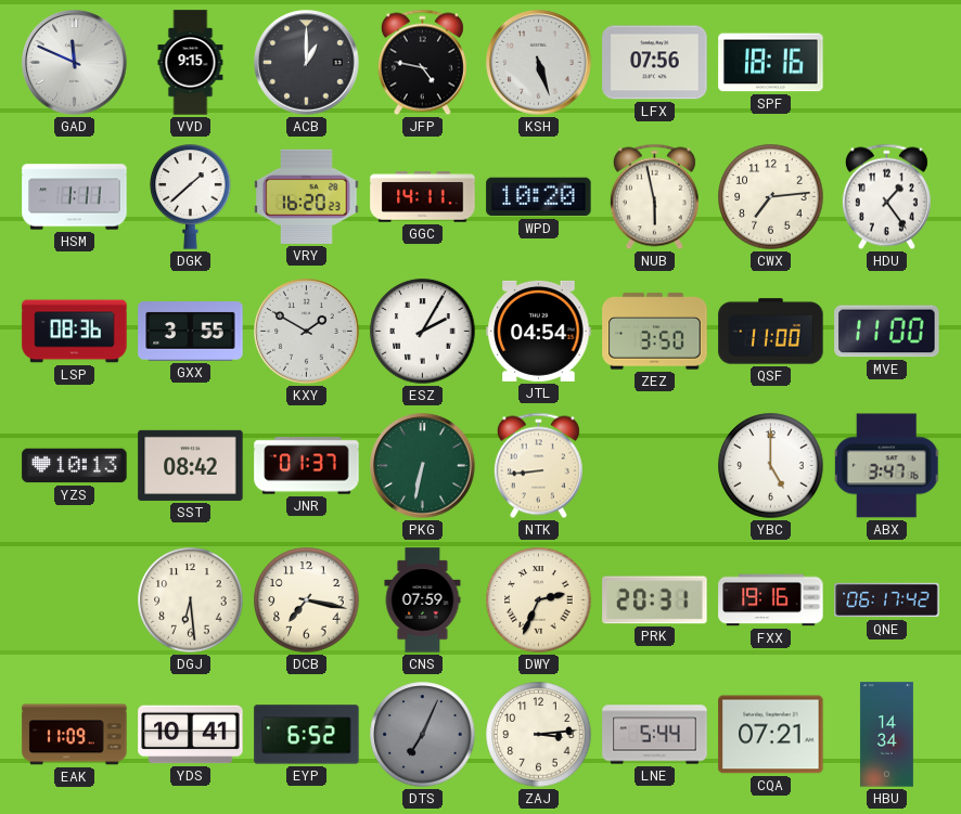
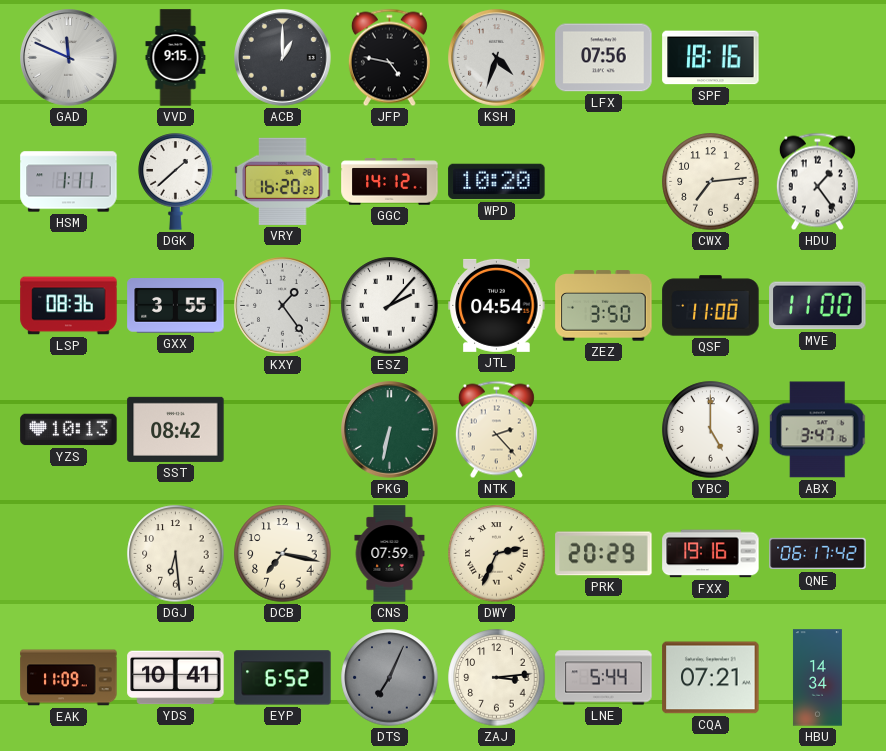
KSH: 5:27 -> 4:33
GGC: 14:11 -> 14:12
NUB: 5:58 -> none
KXY: 1:50 -> 1:24
ESZ: 2:05 -> 2:07
JNR: 01:37 -> none
NTK: 8:44 -> 2:23
PRK: 20:31 -> 20:29
